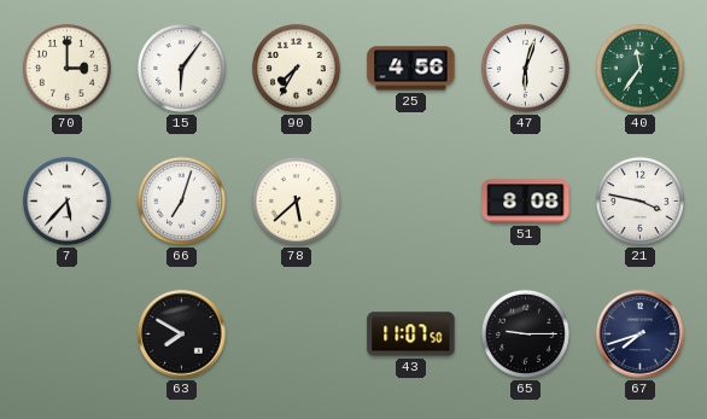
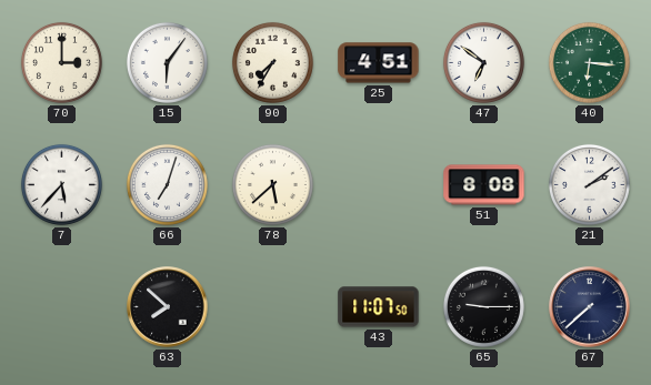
25: 4:56 -> 4:51
47: 6:03 -> 6:51
40: 11:36 -> 6:16
21: 3:47 -> 2:09
63: 7:50 -> 7:52
67: 7:42 -> 7:38
